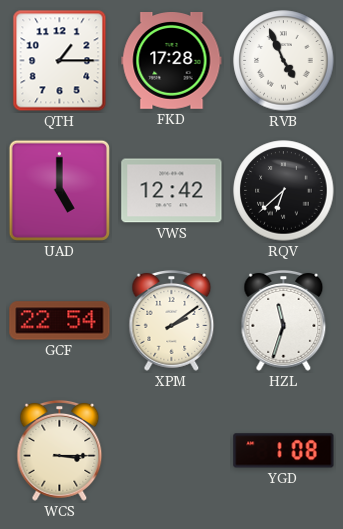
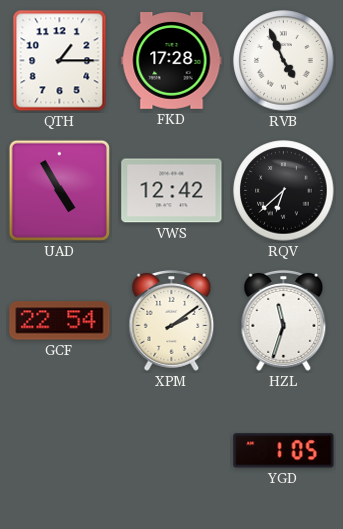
UAD: 5:00 -> 4:55
WCS: 3:15 -> none
YGD: 1:08 -> 1:05
